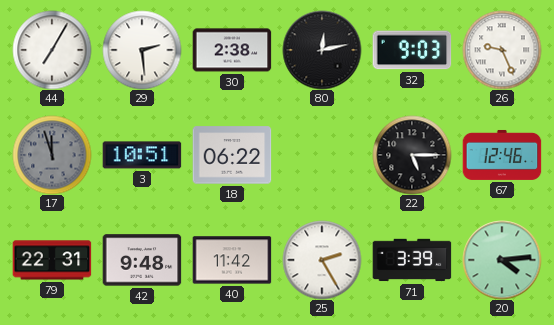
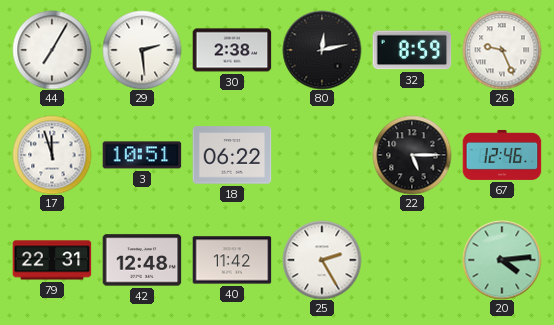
32: 9:03 -> 8:59
17 dial: grey -> white
42: 9:48 -> 12:48
71: 3:39 -> none
